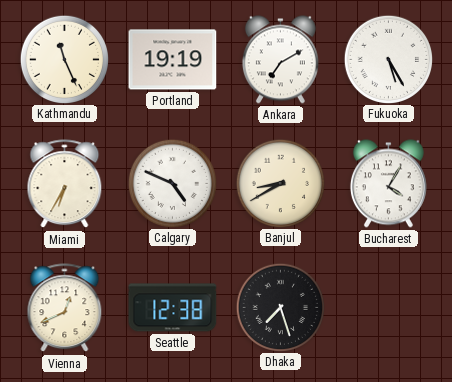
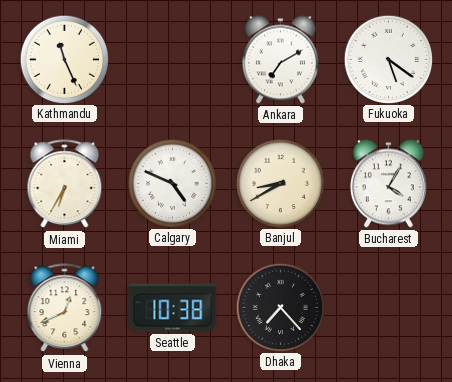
Portland: 19:19 -> none
Fukuoka: 5:25 -> 5:21
Seattle: 12:38 -> 10:38
Dhaka: 7:27 -> 7:23
